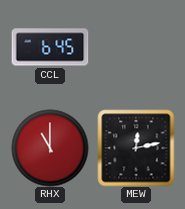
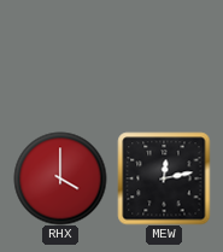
CCL: 6:45 -> none
RHX: 11:00 -> 4:00
